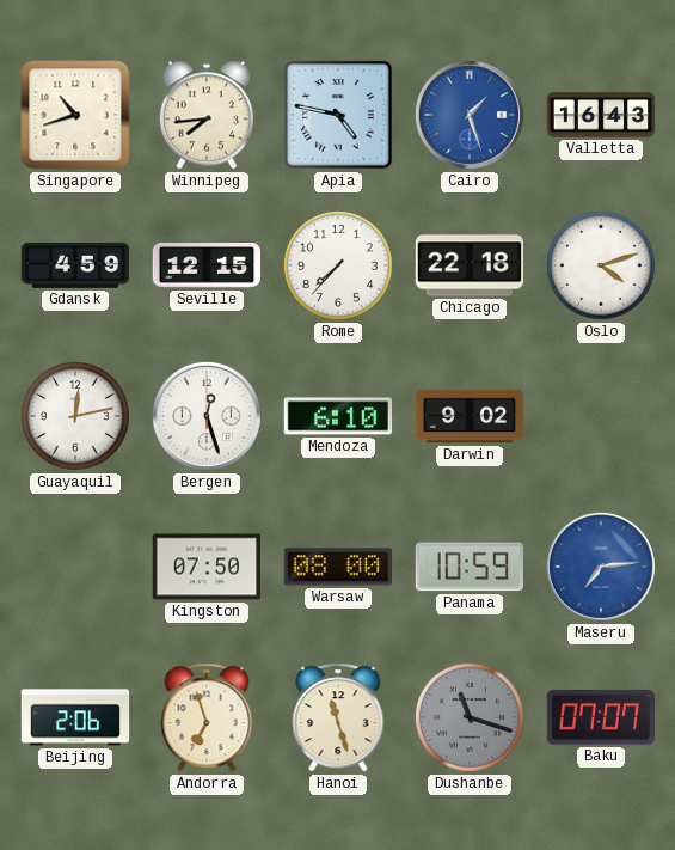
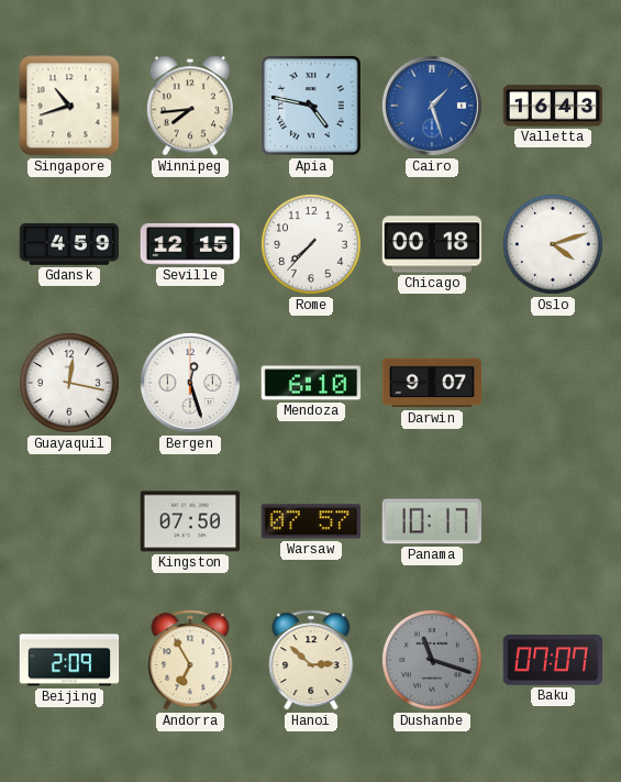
Chicago: 22:18 -> 00:18
Guayaquil: 12:13 -> 12:17
Darwin: 9:02 -> 9:07
Warsaw: 08:00 -> 07:57
Panama: 10:59 -> 10:17
Maseru: 7:14 -> none
Beijing: 2:06 -> 2:09
Andorra: 6:57 -> 6:55
Hanoi: 11:27 -> 2:52
